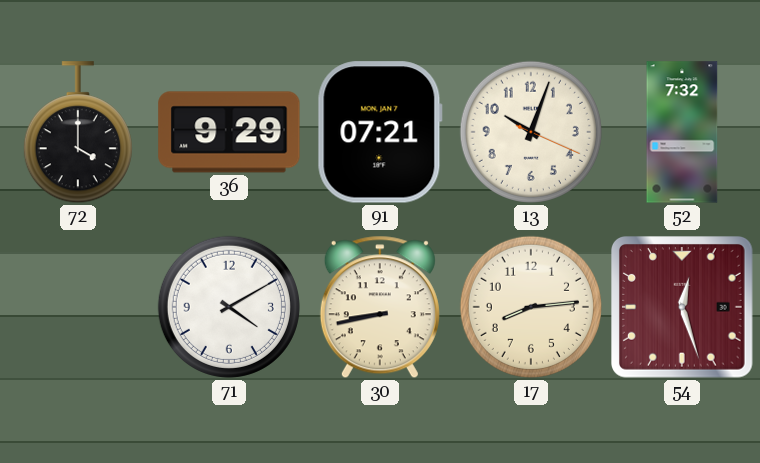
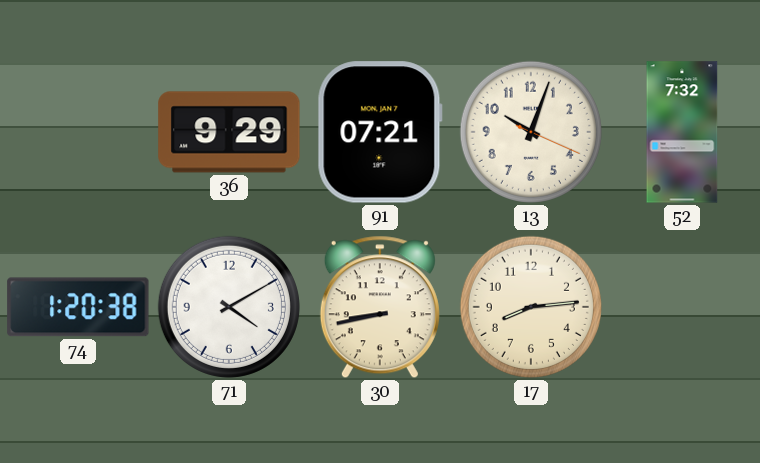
72: 4:00 -> none
74: none -> 1:20
54: 12:27 -> none
